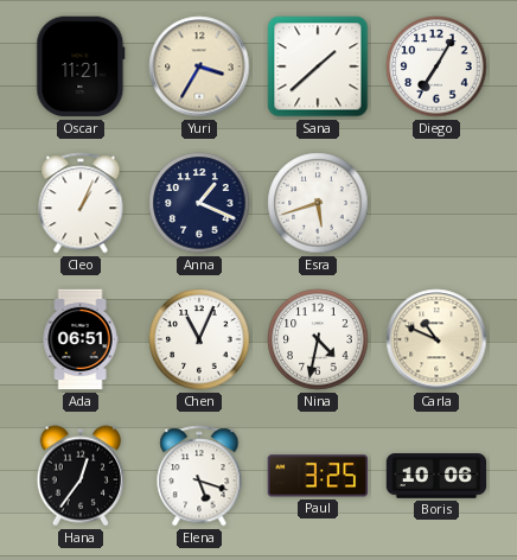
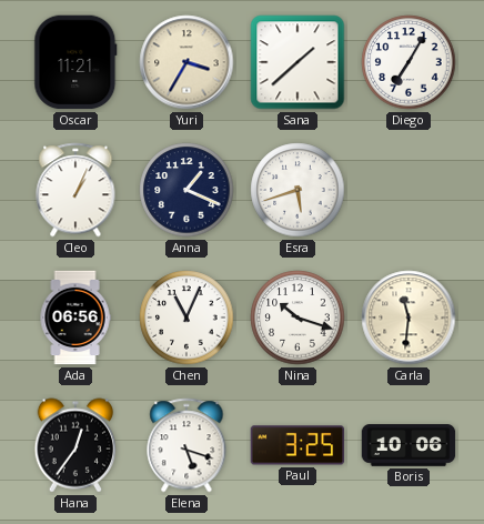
Ada: 06:51 -> 06:56
Nina: 4:32 -> 10:18
Carla: 10:49 -> 11:31
